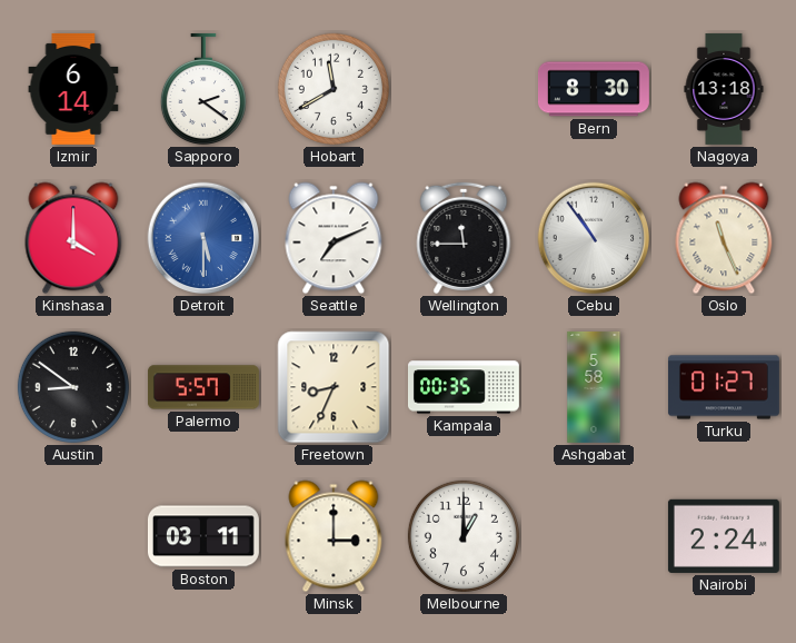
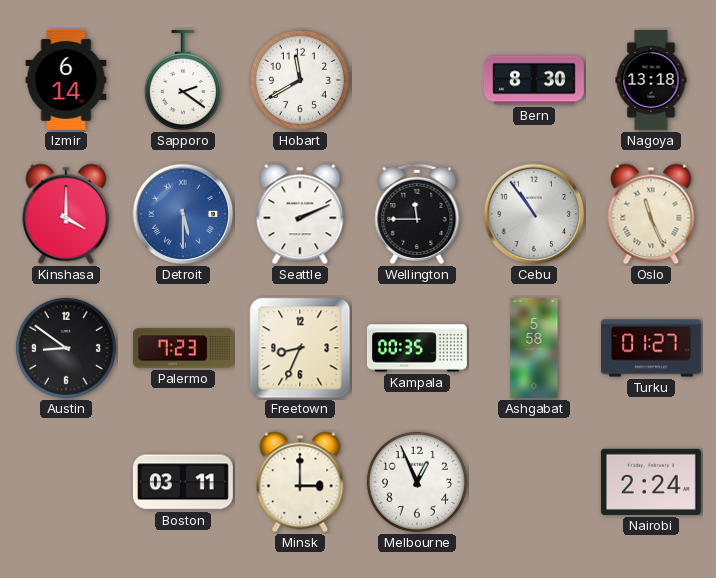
Seattle: 7:11 -> 2:11
Palermo: 5:57 -> 7:23
Melbourne: 1:00 -> 12:56
